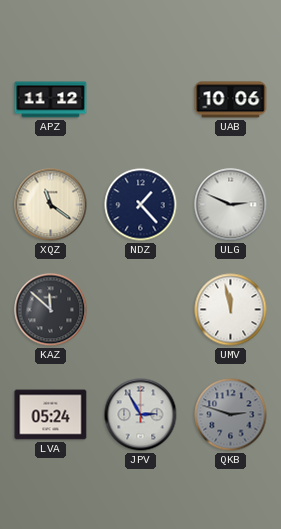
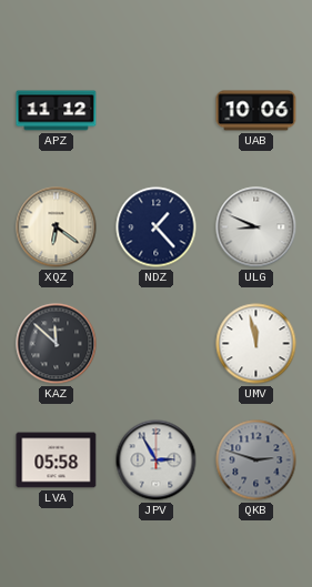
XQZ: 11:21 -> 6:21
ULG: 2:49 -> 8:49
LVA: 05:24 -> 05:58
